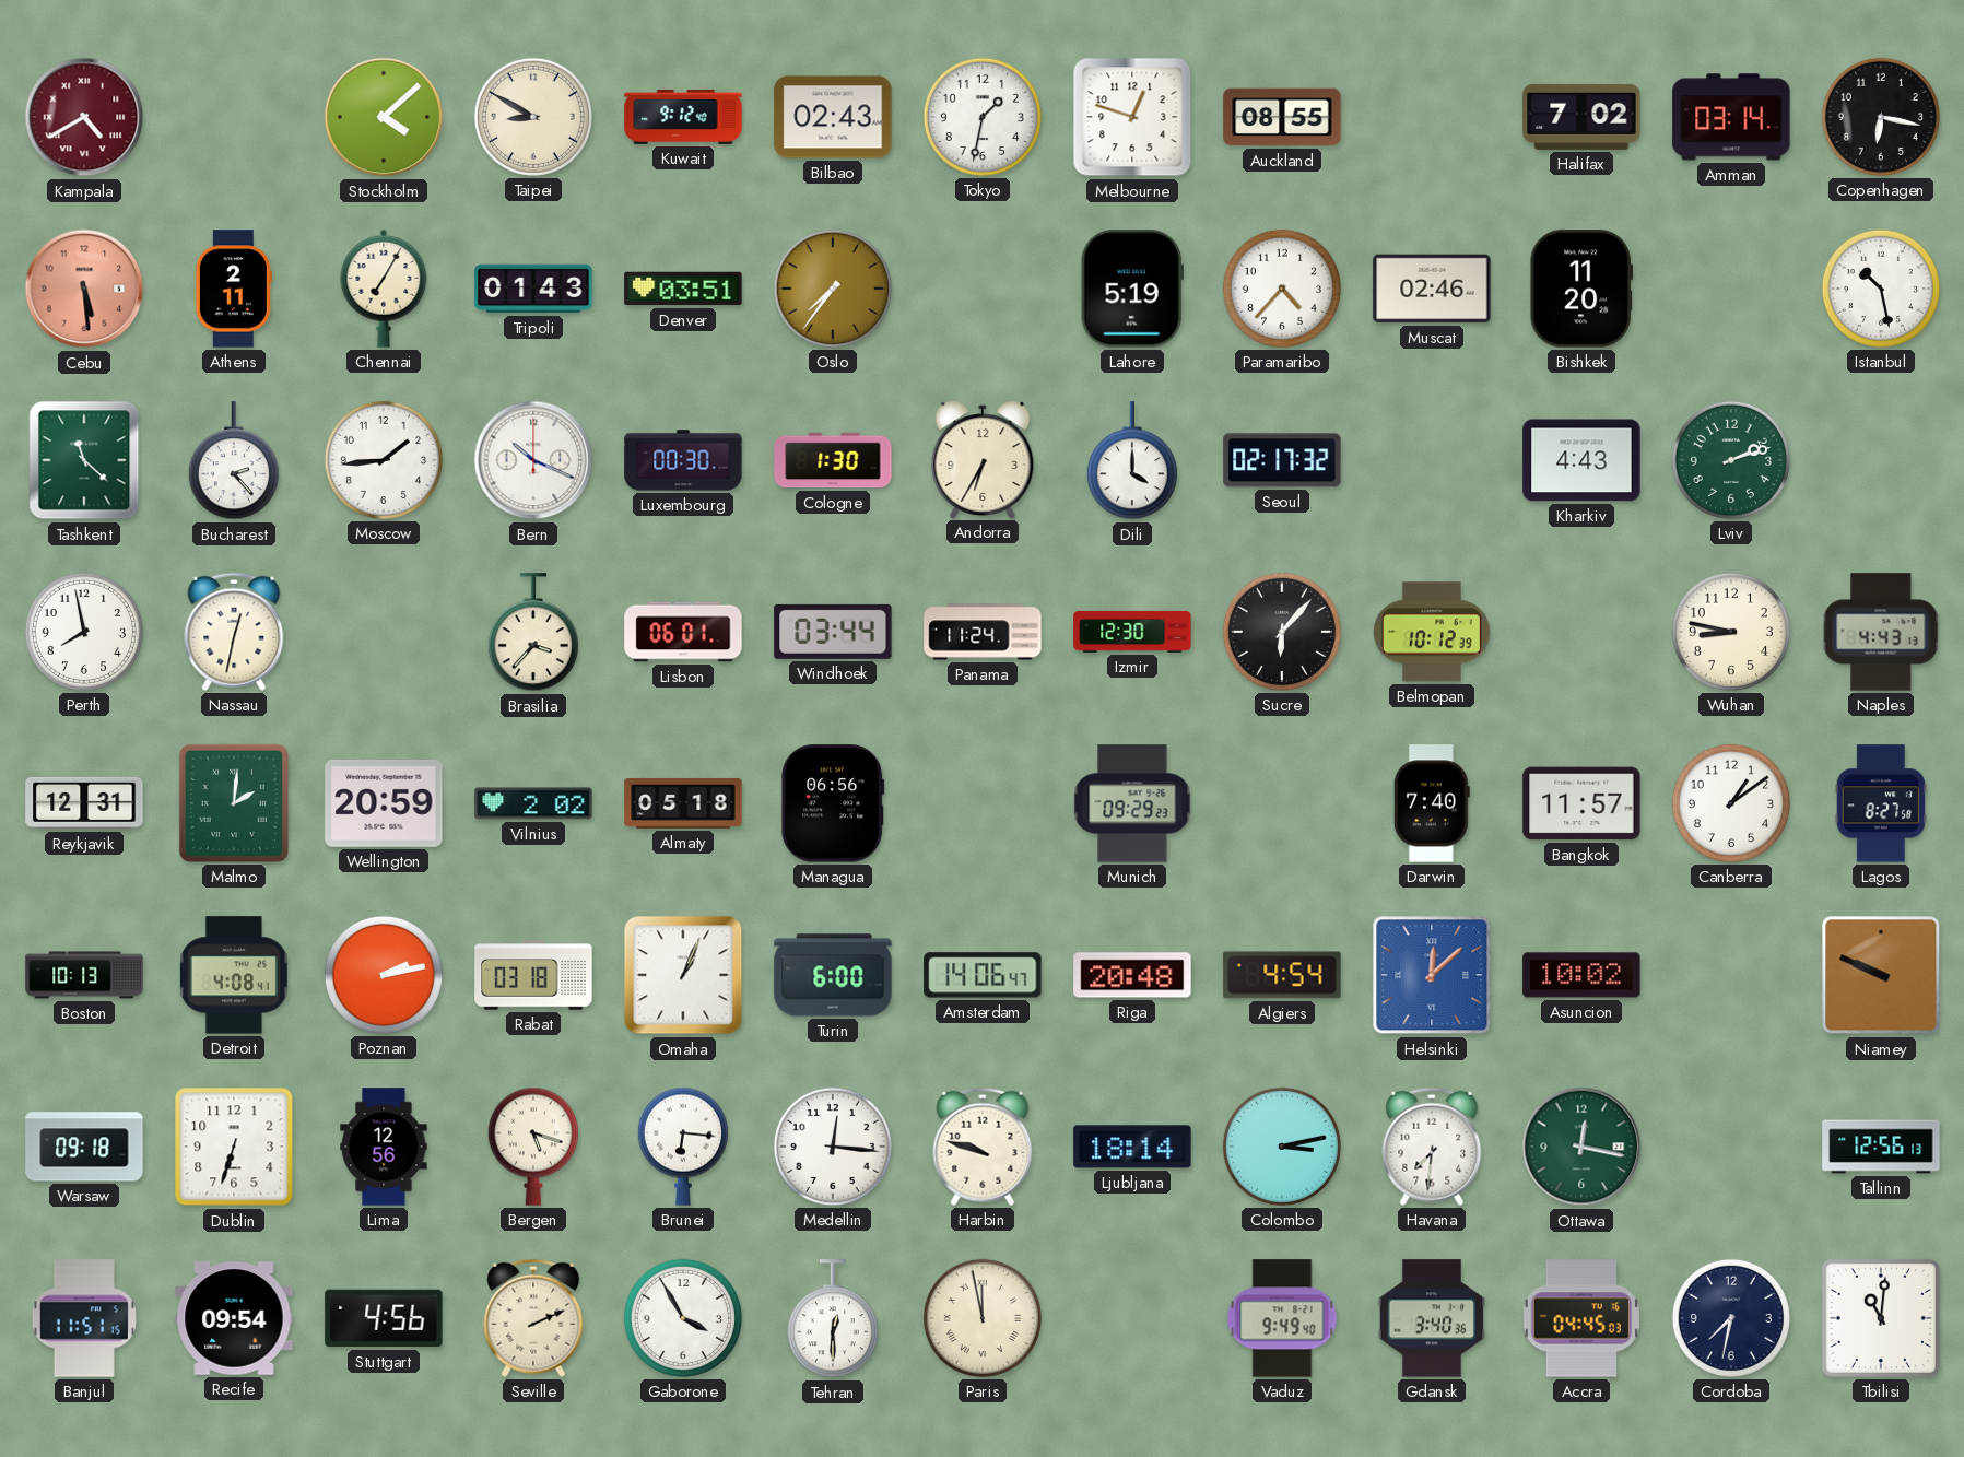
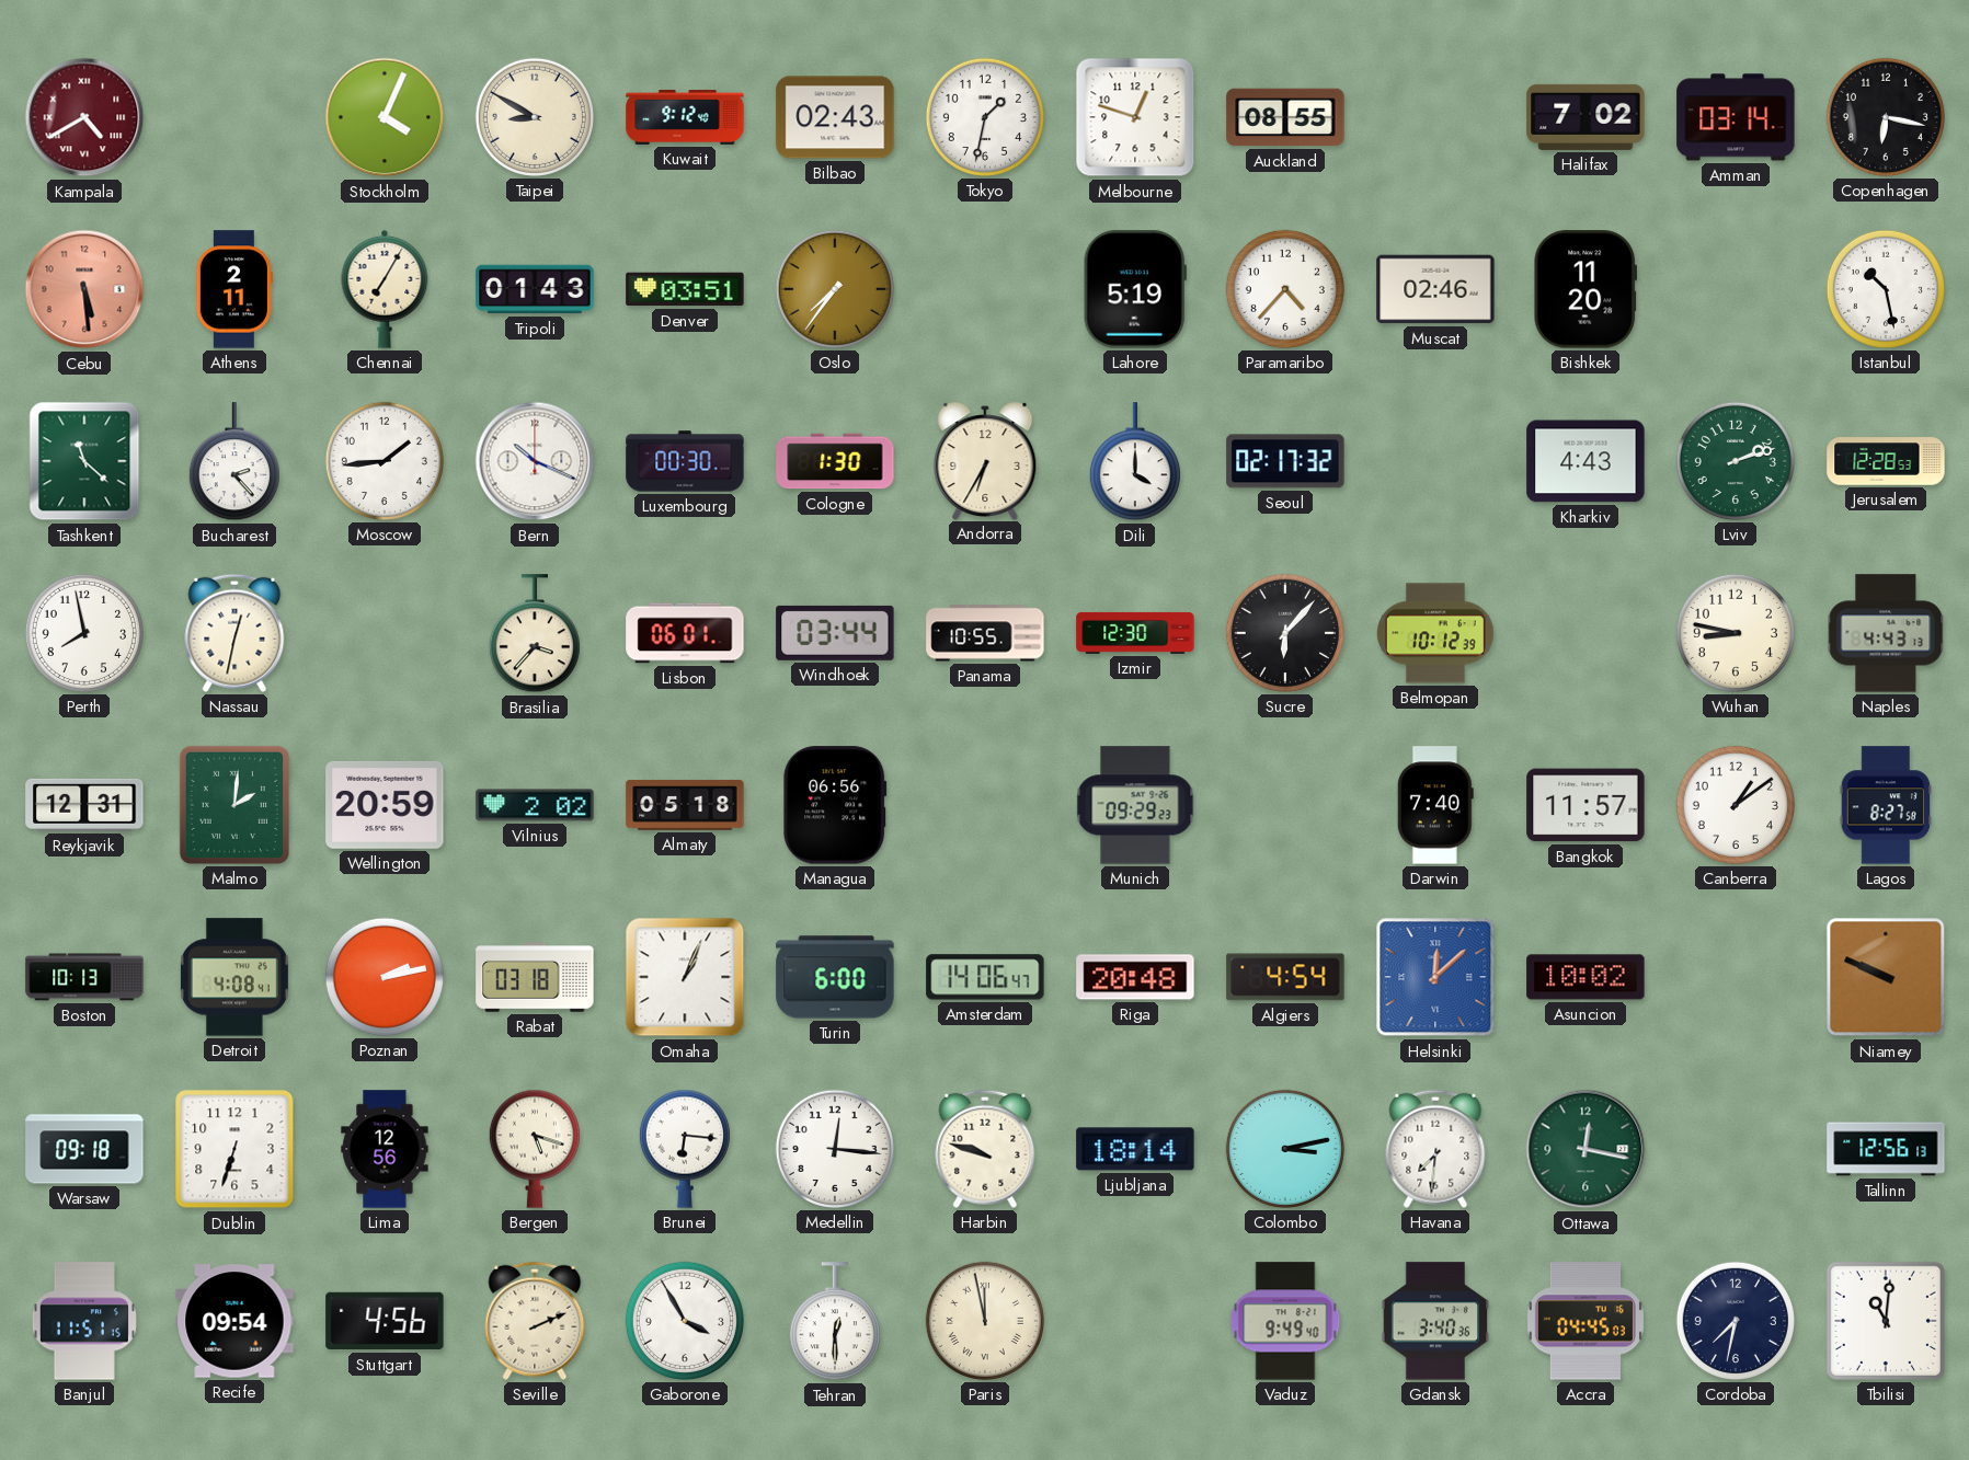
Stockholm: 4:08 -> 4:04
Jerusalem: none -> 12:28
Panama: 11:24 -> 10:55
